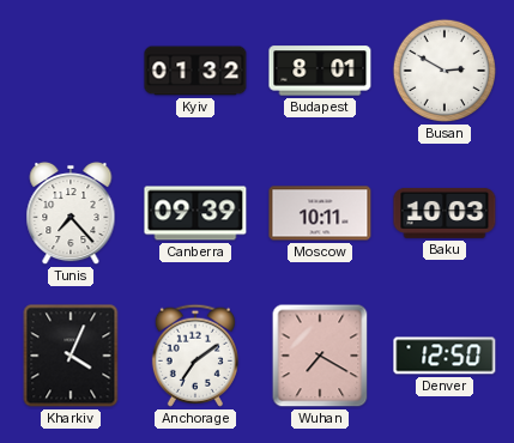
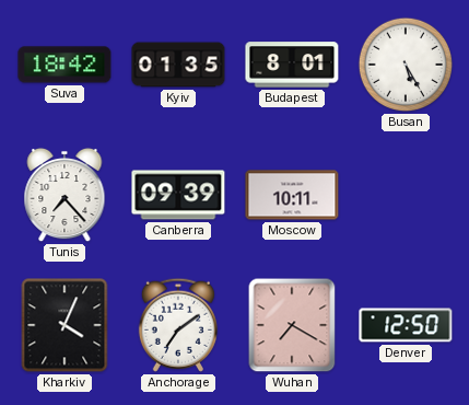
Suva: none -> 18:42
Kyiv: 01:32 -> 01:35
Busan: 2:50 -> 5:25
Baku: 10:03 -> none
